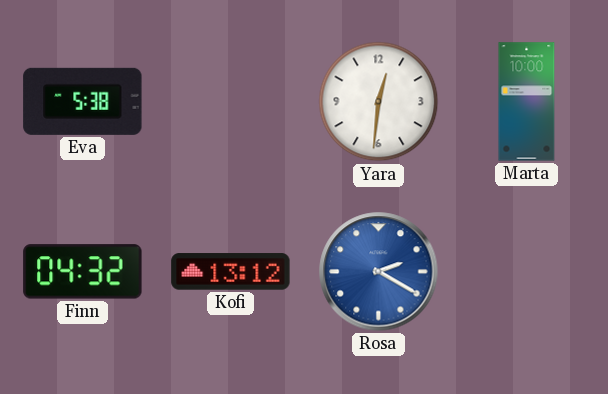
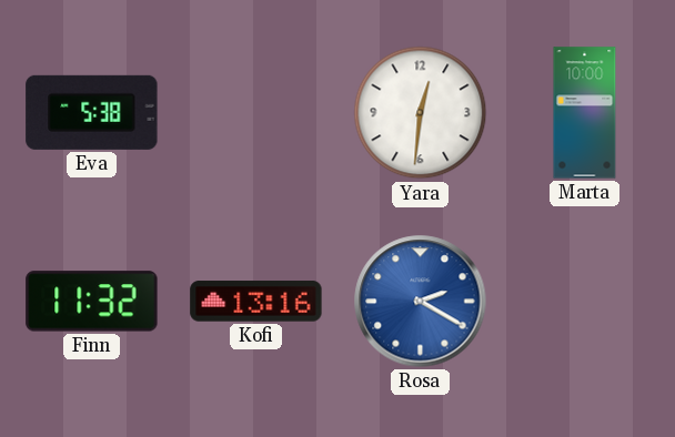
Finn: 04:32 -> 11:32
Kofi: 13:12 -> 13:16
